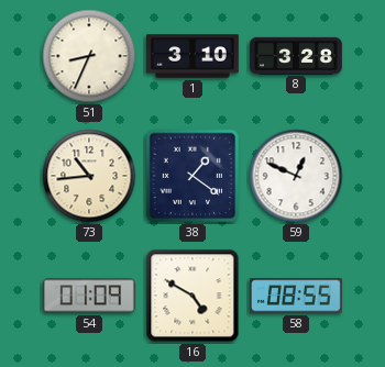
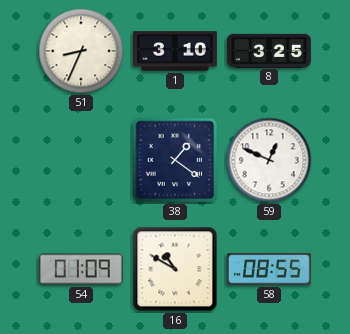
8: 3:28 -> 3:25
73: 10:44 -> none
16: 4:50 -> 10:50
